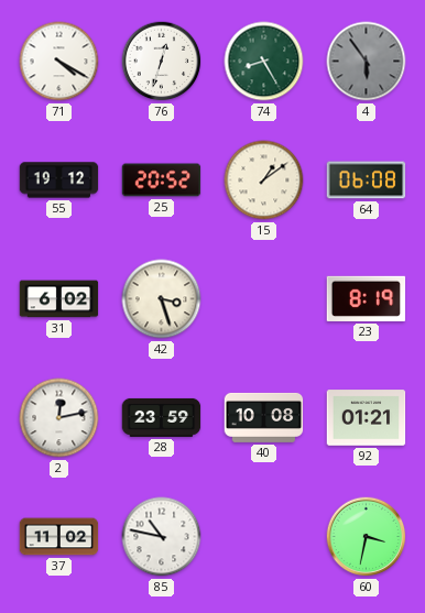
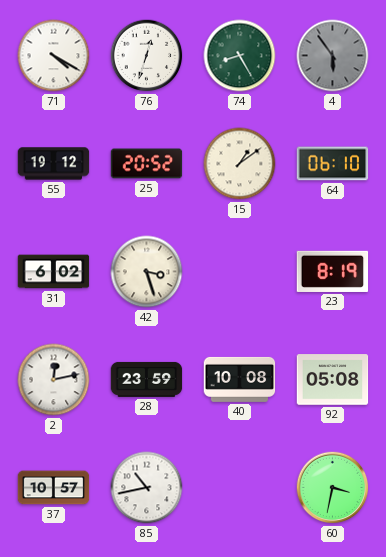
64: 06:08 -> 06:10
92: 01:21 -> 05:08
37: 11:02 -> 10:57
85: 10:47 -> 10:43
